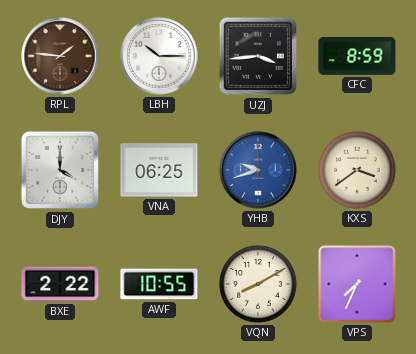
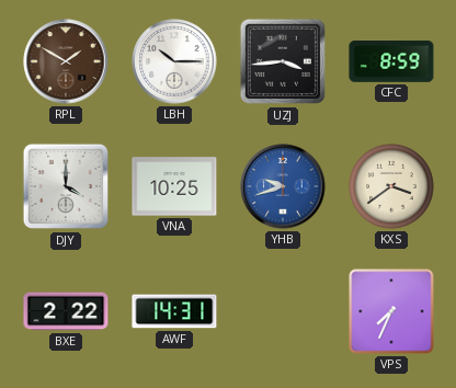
RPL: 1:46 -> 1:50
VNA: 06:25 -> 10:25
AWF: 10:55 -> 14:31
VQN: 8:10 -> none
